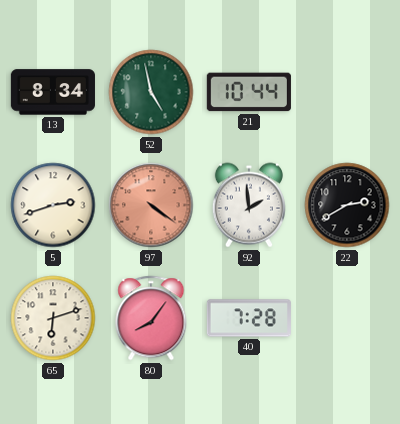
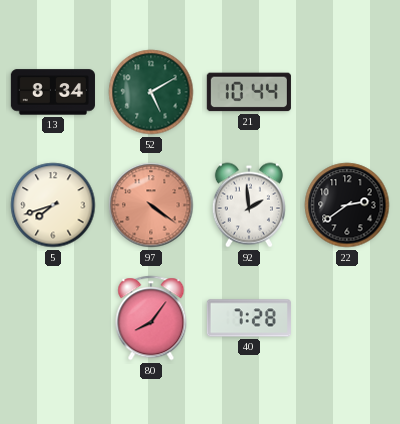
52: 4:58 -> 5:10
5: 2:42 -> 7:42
22: 2:40 -> 2:39
65: 6:12 -> none
